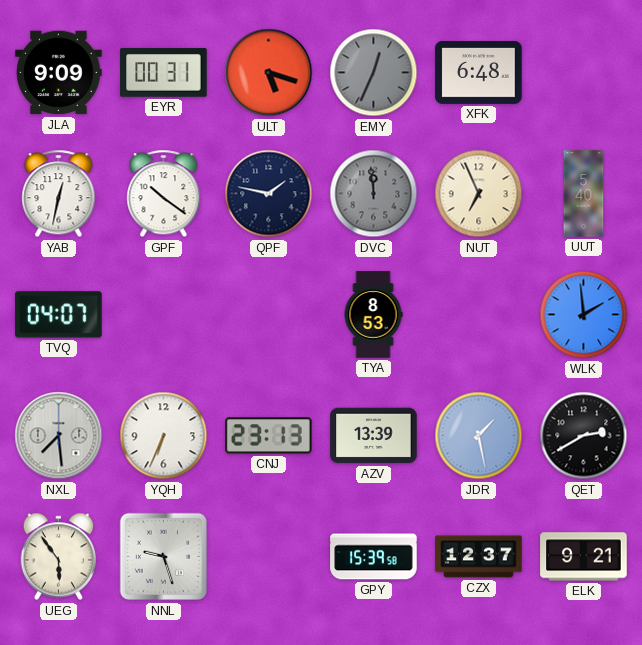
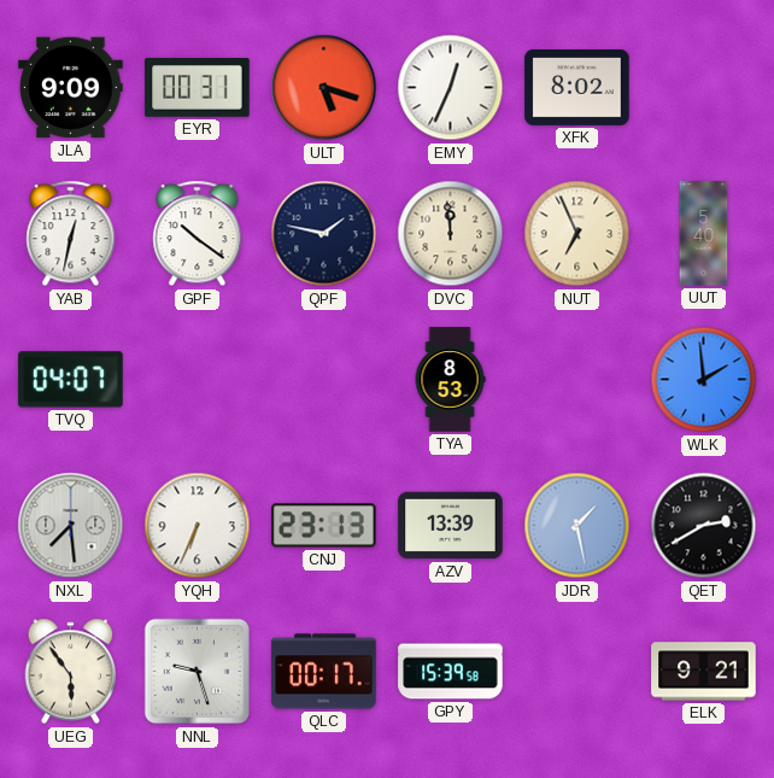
EMY dial: grey -> white
XFK: 6:48 -> 8:02
DVC dial: grey -> cream
QLC: none -> 00:17
CZX: 12:37 -> none
